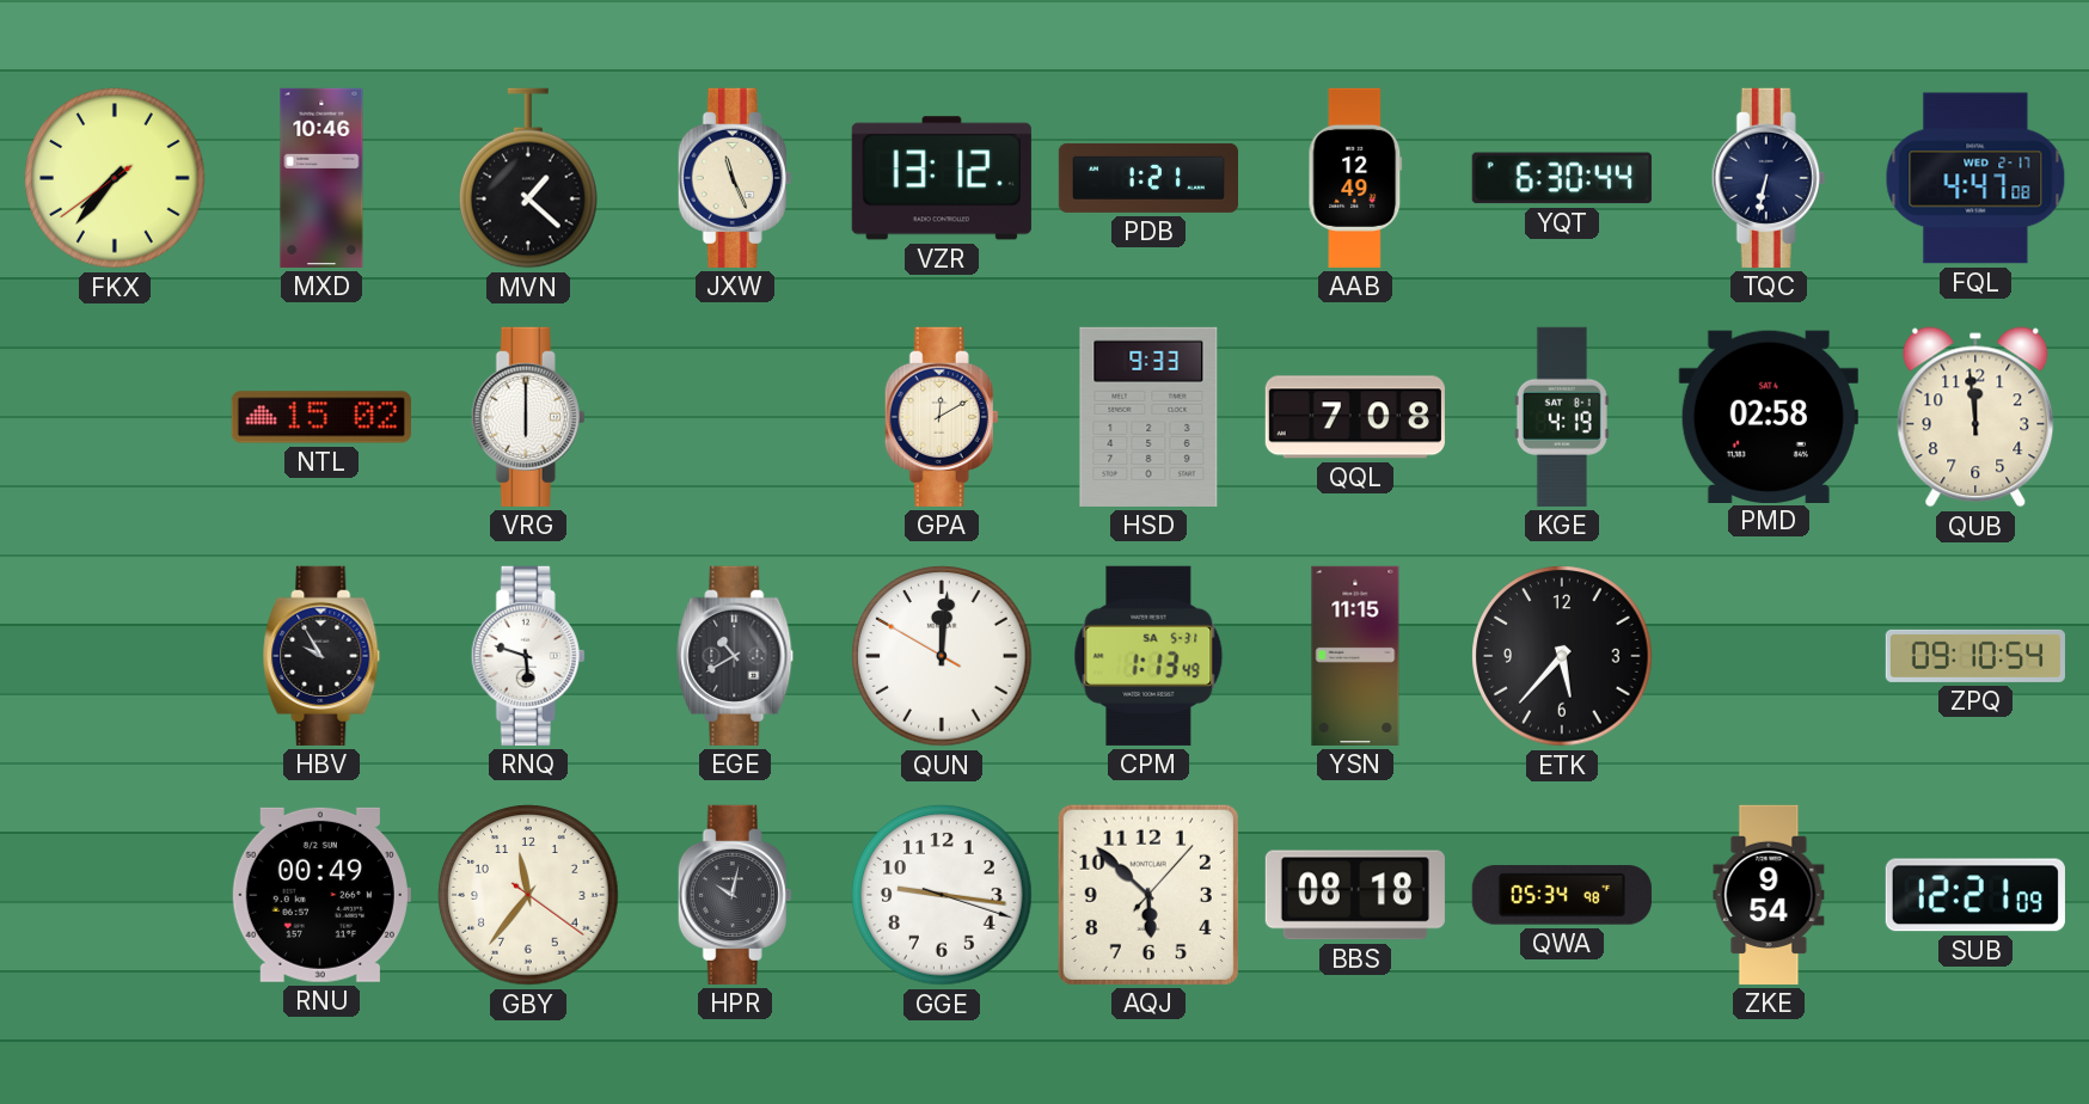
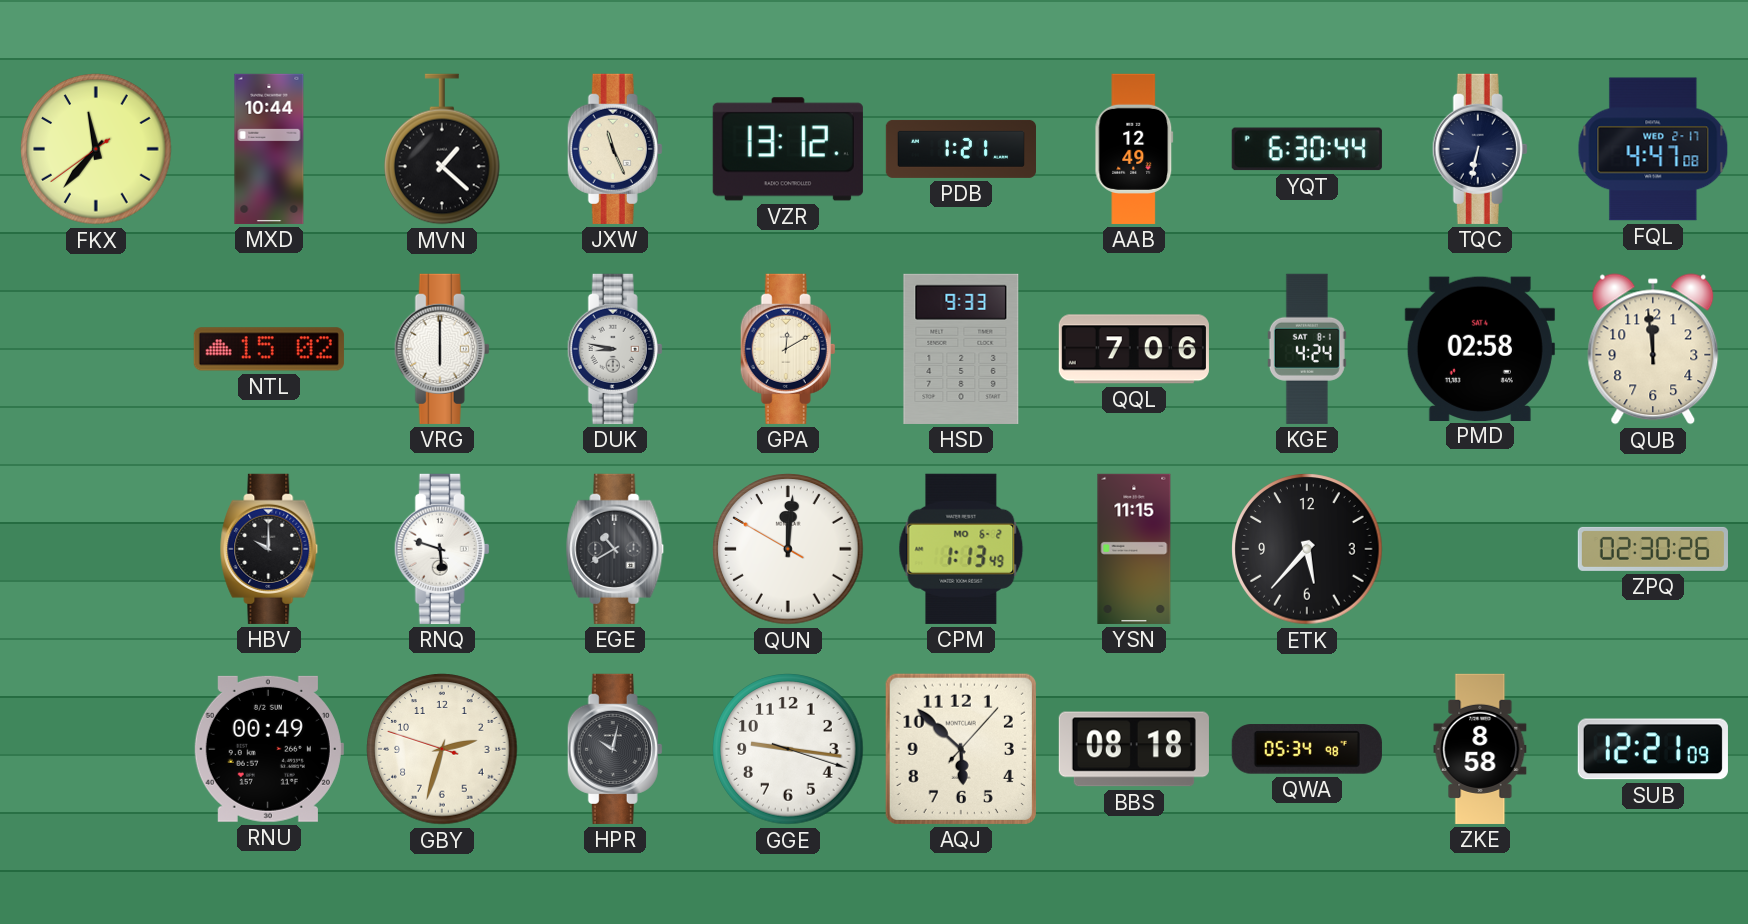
FKX: 7:36 -> 11:36
MXD: 10:46 -> 10:44
DUK: none -> 8:47
QQL: 7:08 -> 7:06
KGE: 4:19 -> 4:24
HBV: 9:55 -> 10:00
CPM date: SA 5-31 -> MO 6-2
ZPQ: 09:10 -> 02:30
GBY: 11:36 -> 2:32
ZKE: 9:54 -> 8:58
